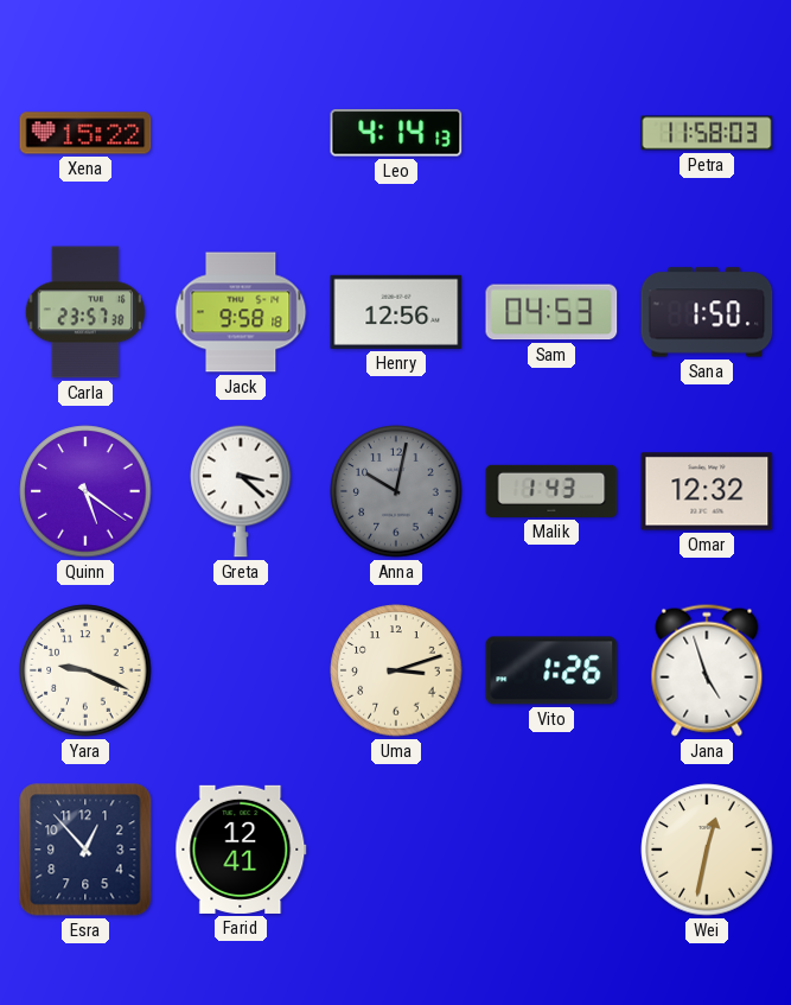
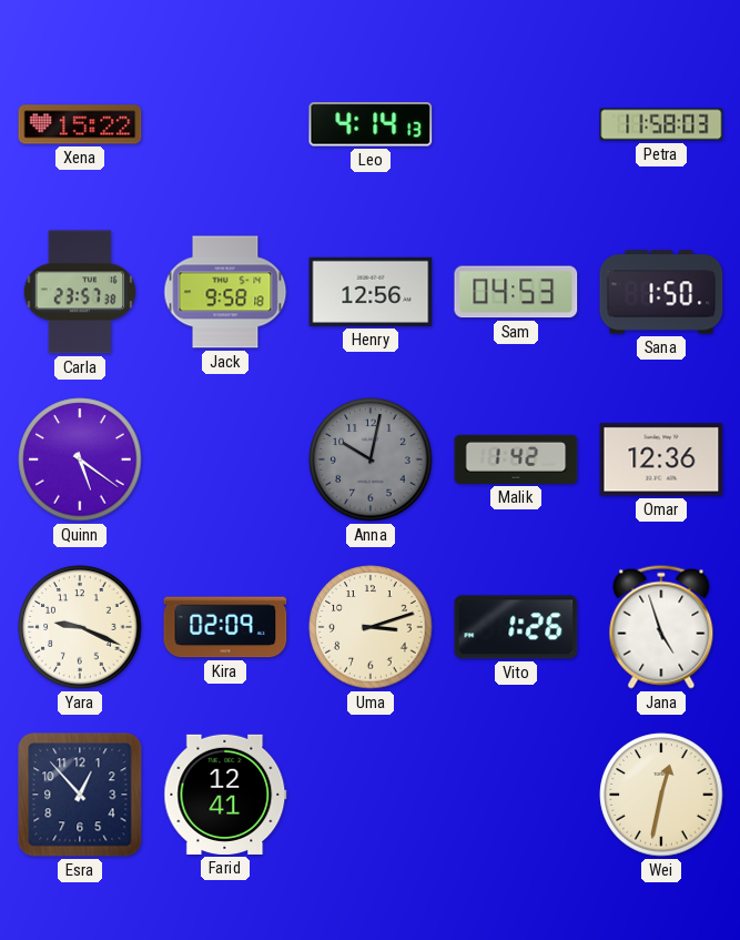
Greta: 3:22 -> none
Malik: 1:43 -> 1:42
Omar: 12:32 -> 12:36
Kira: none -> 02:09
